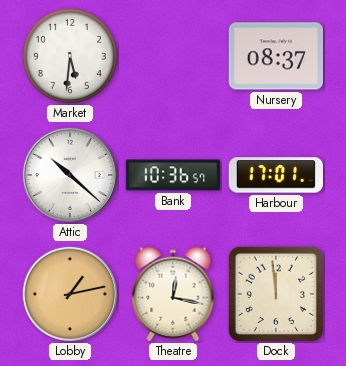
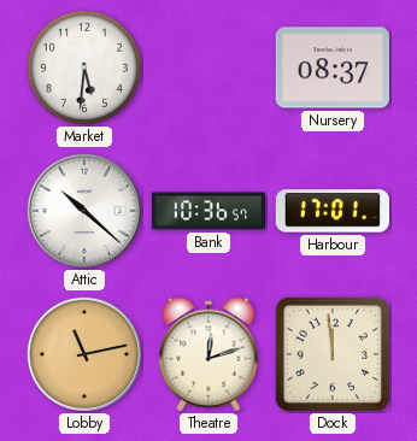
Lobby: 1:13 -> 11:13
Theatre: 12:17 -> 12:12
